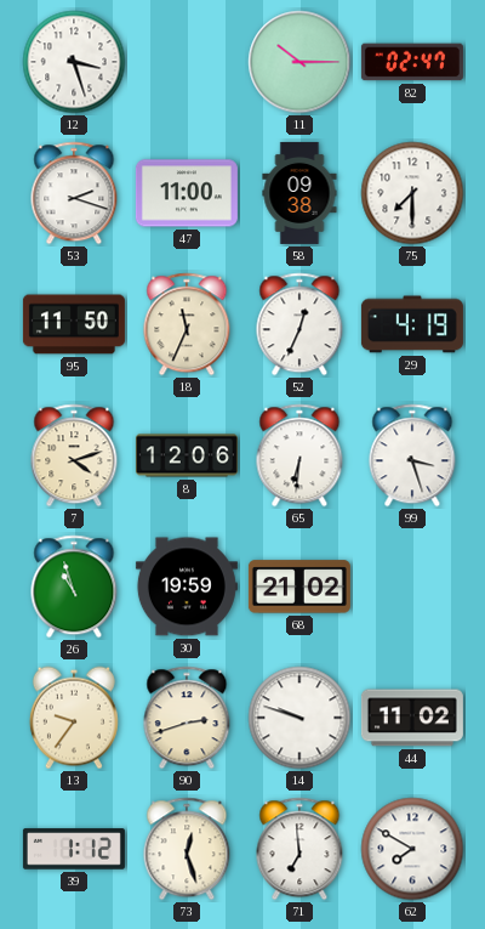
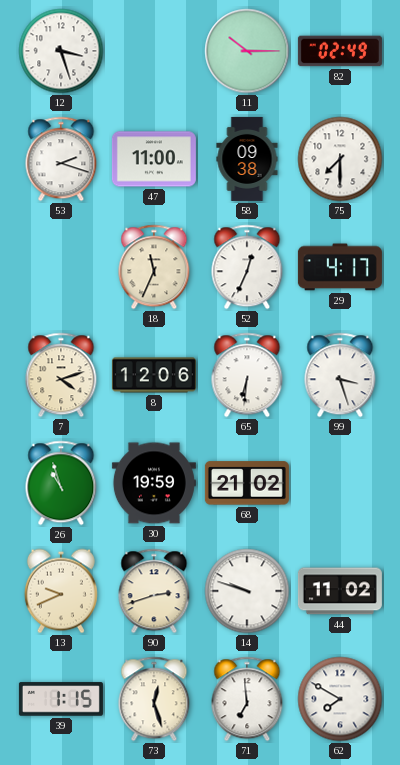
82: 02:47 -> 02:49
95: 11:50 -> none
29: 4:19 -> 4:17
13: 9:36 -> 9:41
39: 1:12 -> 1:15
